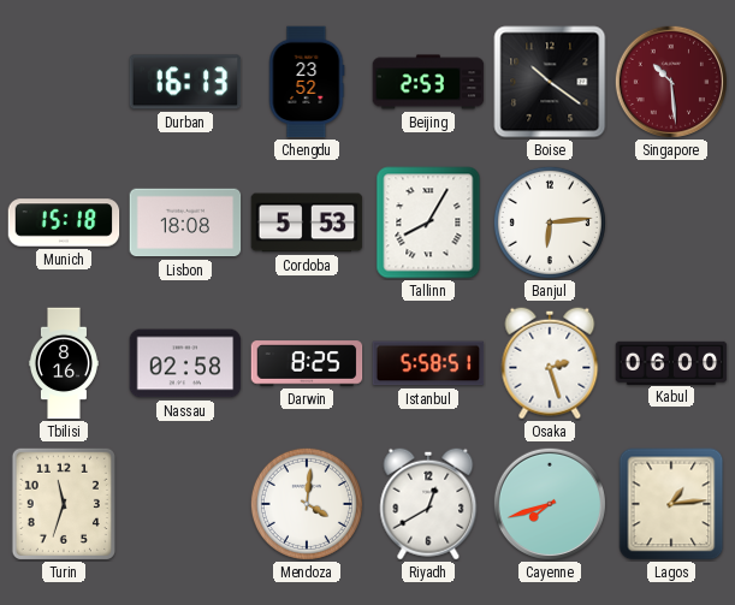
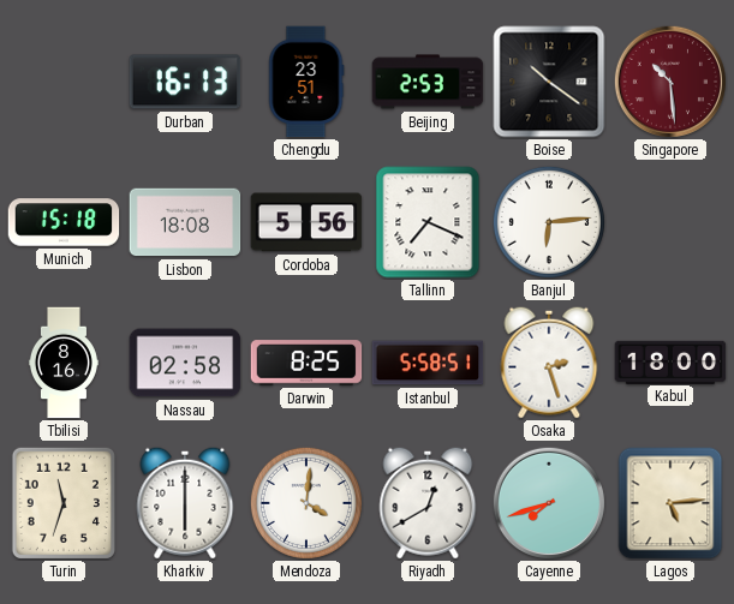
Chengdu: 23:52 -> 23:51
Cordoba: 5:53 -> 5:56
Tallinn: 8:05 -> 7:19
Kabul: 06:00 -> 18:00
Kharkiv: none -> 6:00
Lagos: 1:14 -> 5:14
